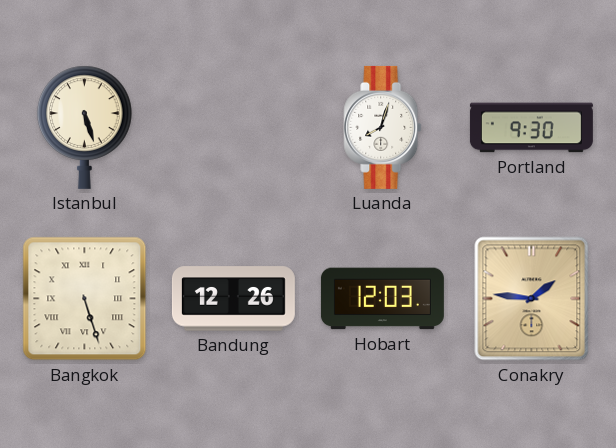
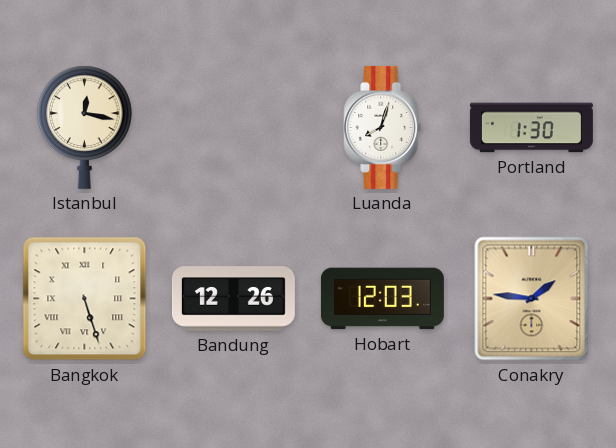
Istanbul: 5:27 -> 12:17
Portland: 9:30 -> 1:30
